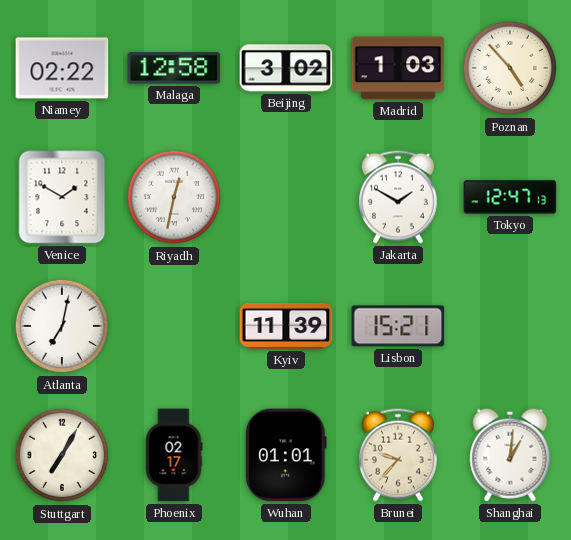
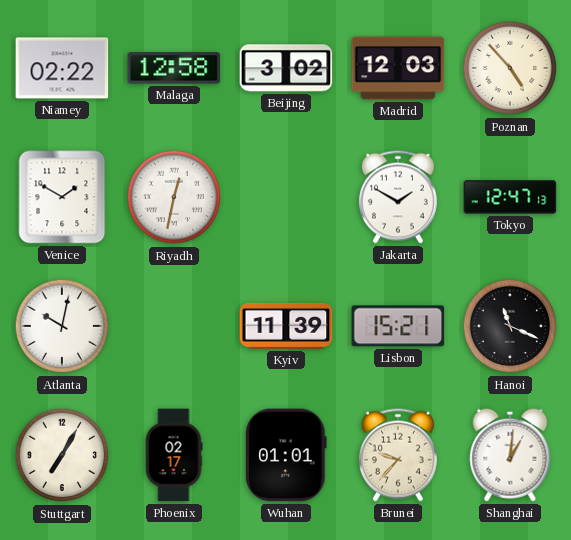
Madrid: 1:03 -> 12:03
Atlanta: 7:02 -> 10:02
Hanoi: none -> 11:19
